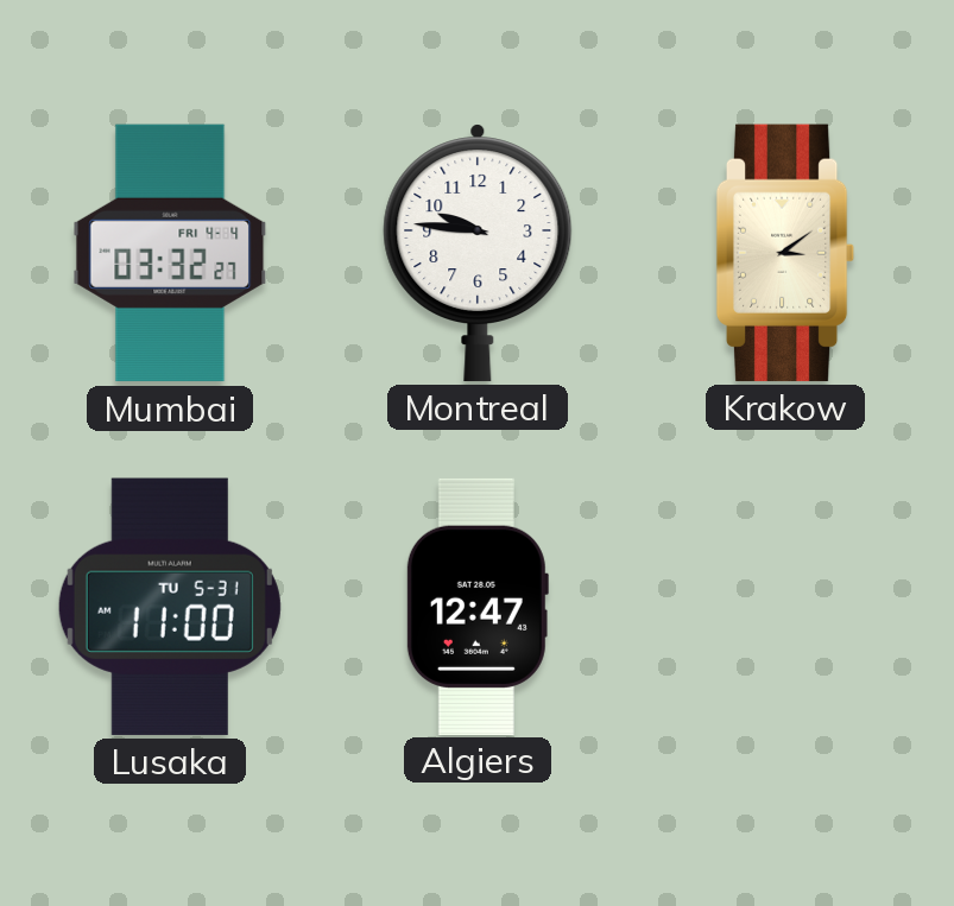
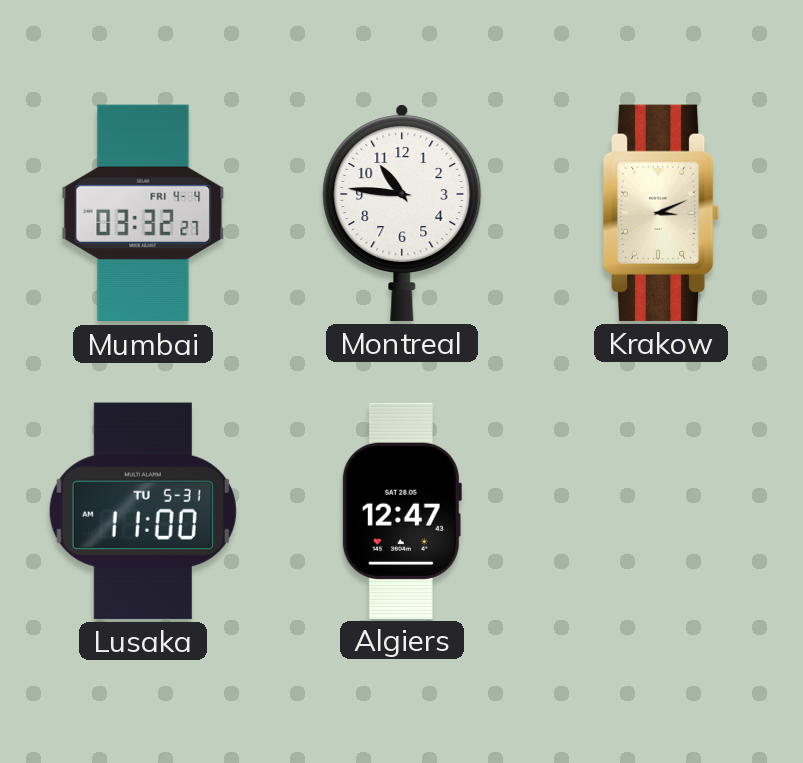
Montreal: 9:46 -> 10:46
Krakow: 3:09 -> 3:11
